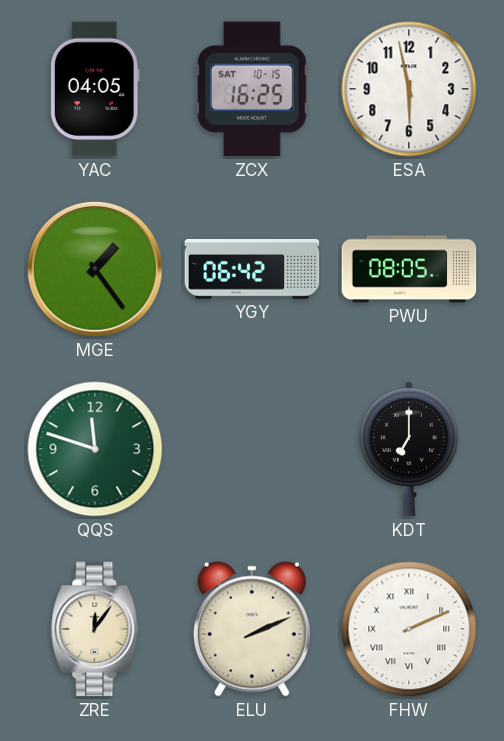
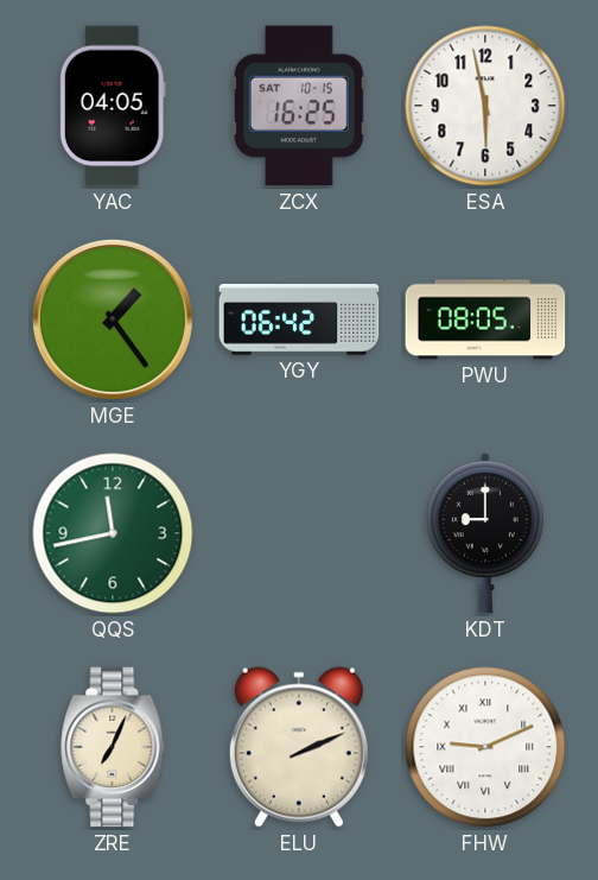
QQS: 11:48 -> 11:43
KDT: 7:00 -> 9:00
ZRE: 12:06 -> 7:04
FHW: 2:11 -> 9:11
